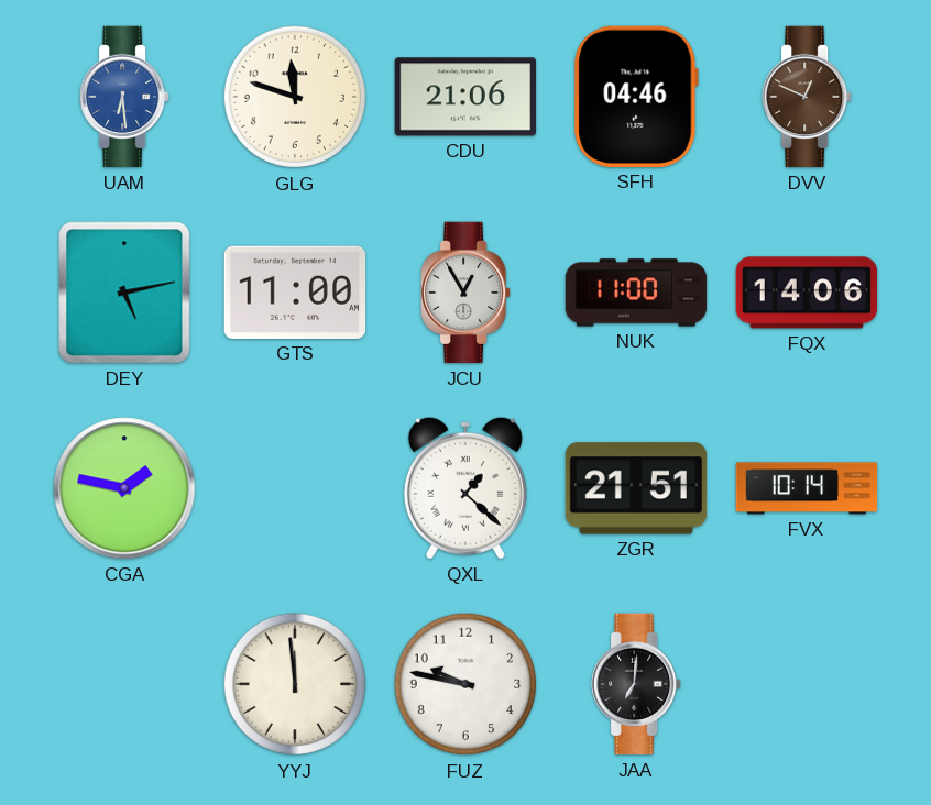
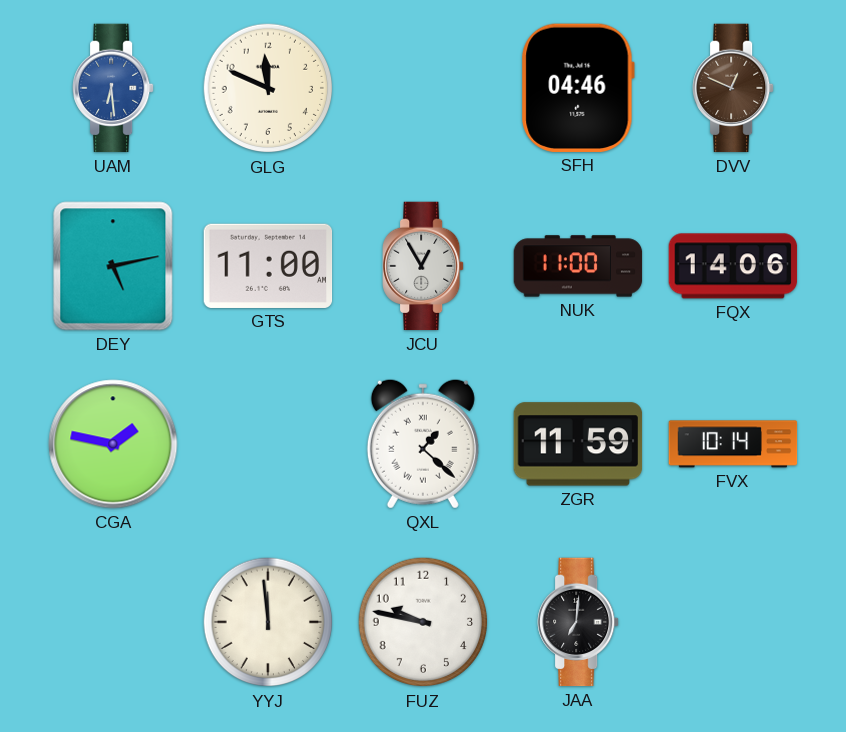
GLG: 11:48 -> 11:49
CDU: 21:06 -> none
ZGR: 21:51 -> 11:59
